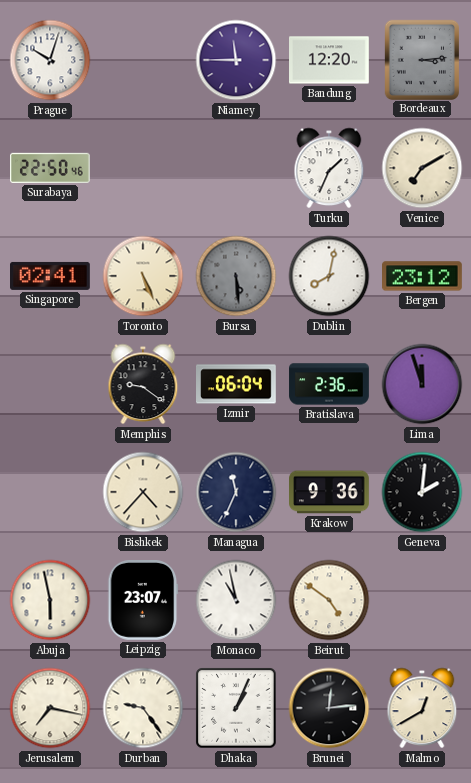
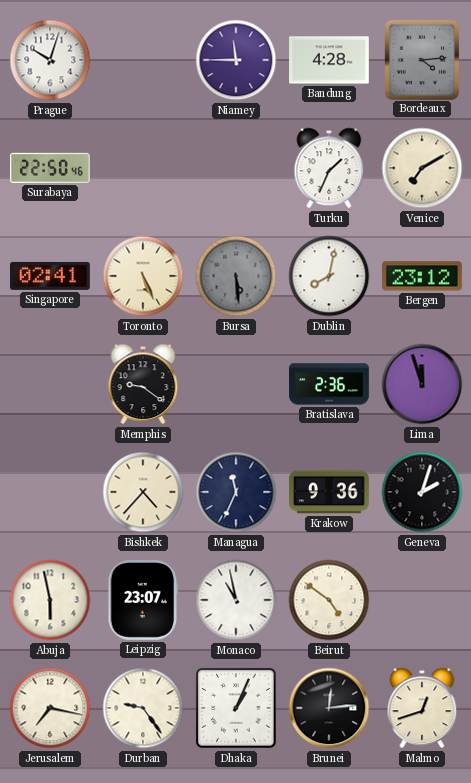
Bandung: 12:20 -> 4:28
Bordeaux: 3:14 -> 4:14
Izmir: 06:04 -> none
Geneva: 2:01 -> 2:03
Malmo: 12:40 -> 12:42
